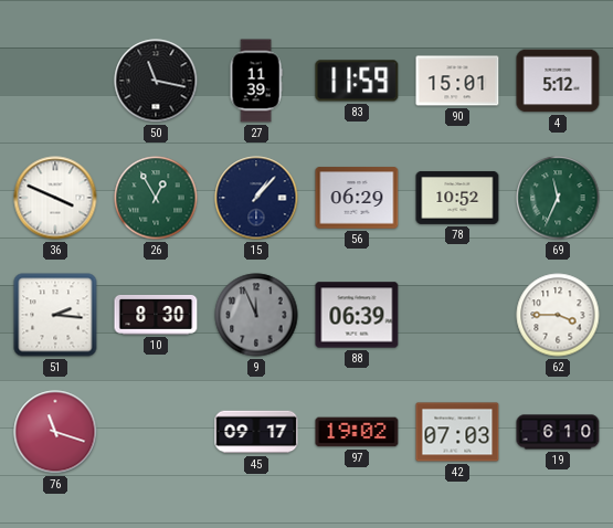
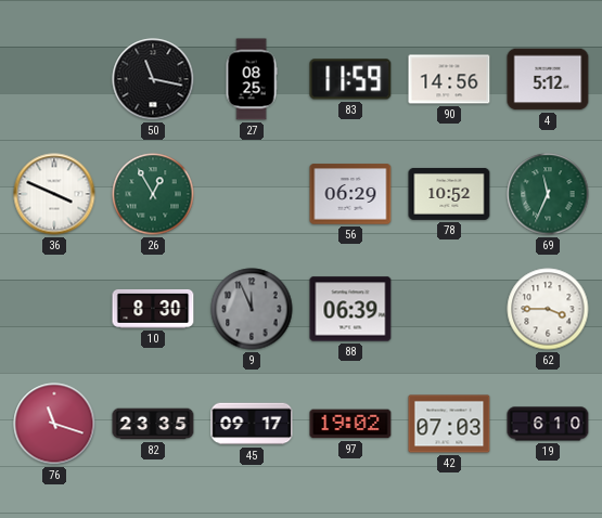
27: 11:39 -> 08:25
90: 15:01 -> 14:56
15: 1:07 -> none
51: 2:16 -> none
82: none -> 23:35
